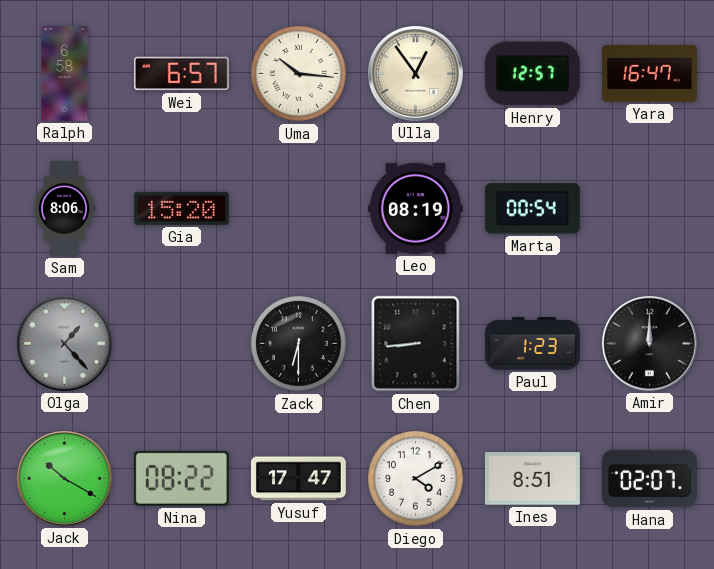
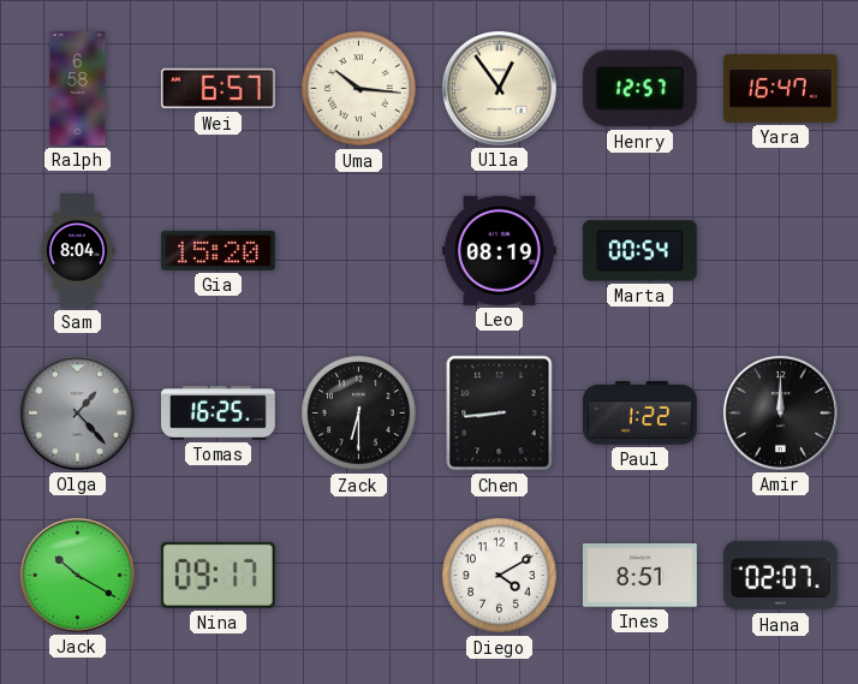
Sam: 8:06 -> 8:04
Tomas: none -> 16:25
Paul: 1:23 -> 1:22
Nina: 08:22 -> 09:17
Yusuf: 17:47 -> none
